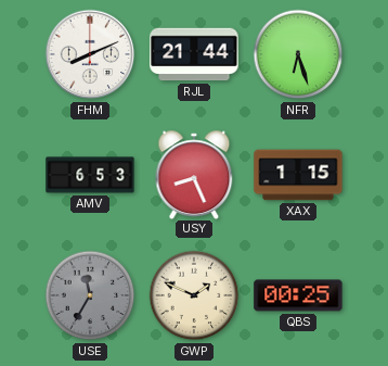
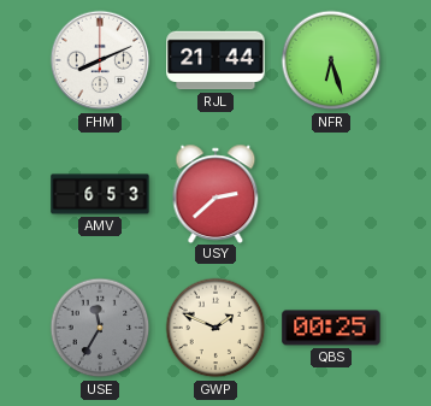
USY: 8:26 -> 2:38
XAX: 1:15 -> none
